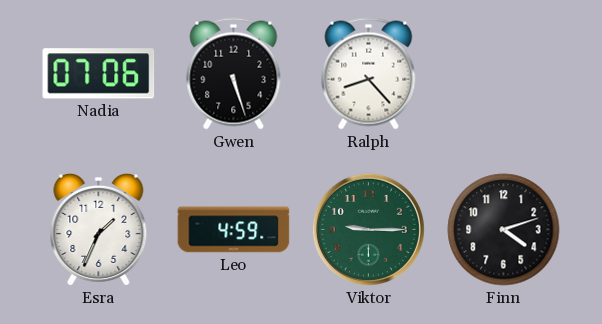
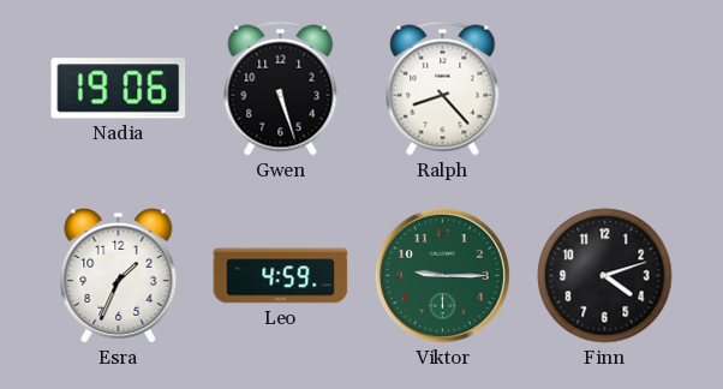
Nadia: 07:06 -> 19:06
